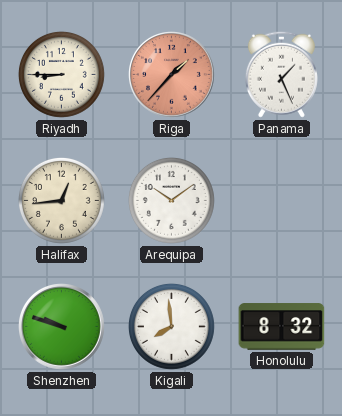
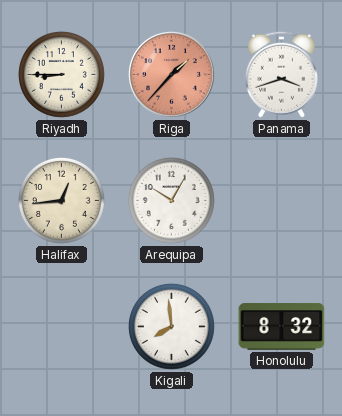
Panama: 1:26 -> 3:42
Arequipa: 10:09 -> 10:05
Shenzhen: 9:48 -> none
